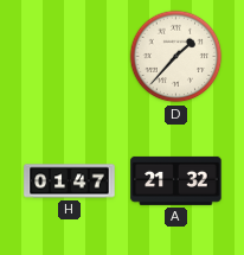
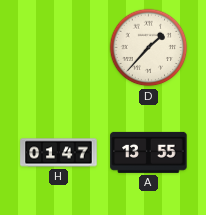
A: 21:32 -> 13:55
